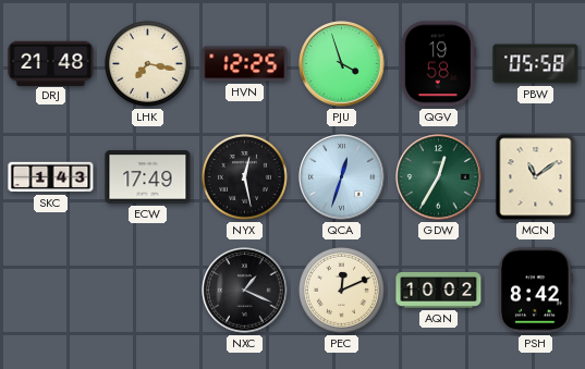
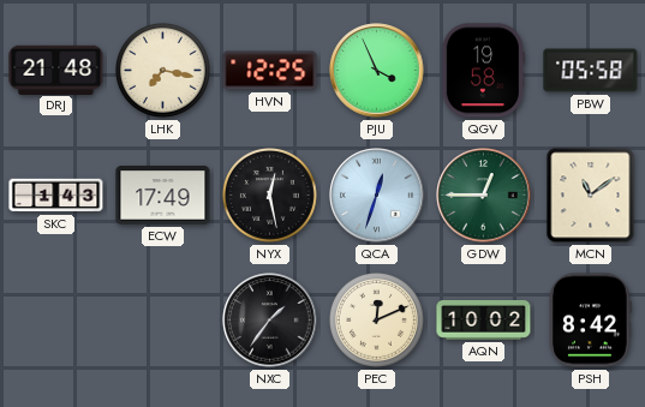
PJU: 3:57 -> 3:56
GDW: 12:35 -> 12:45
NXC: 1:19 -> 1:36
